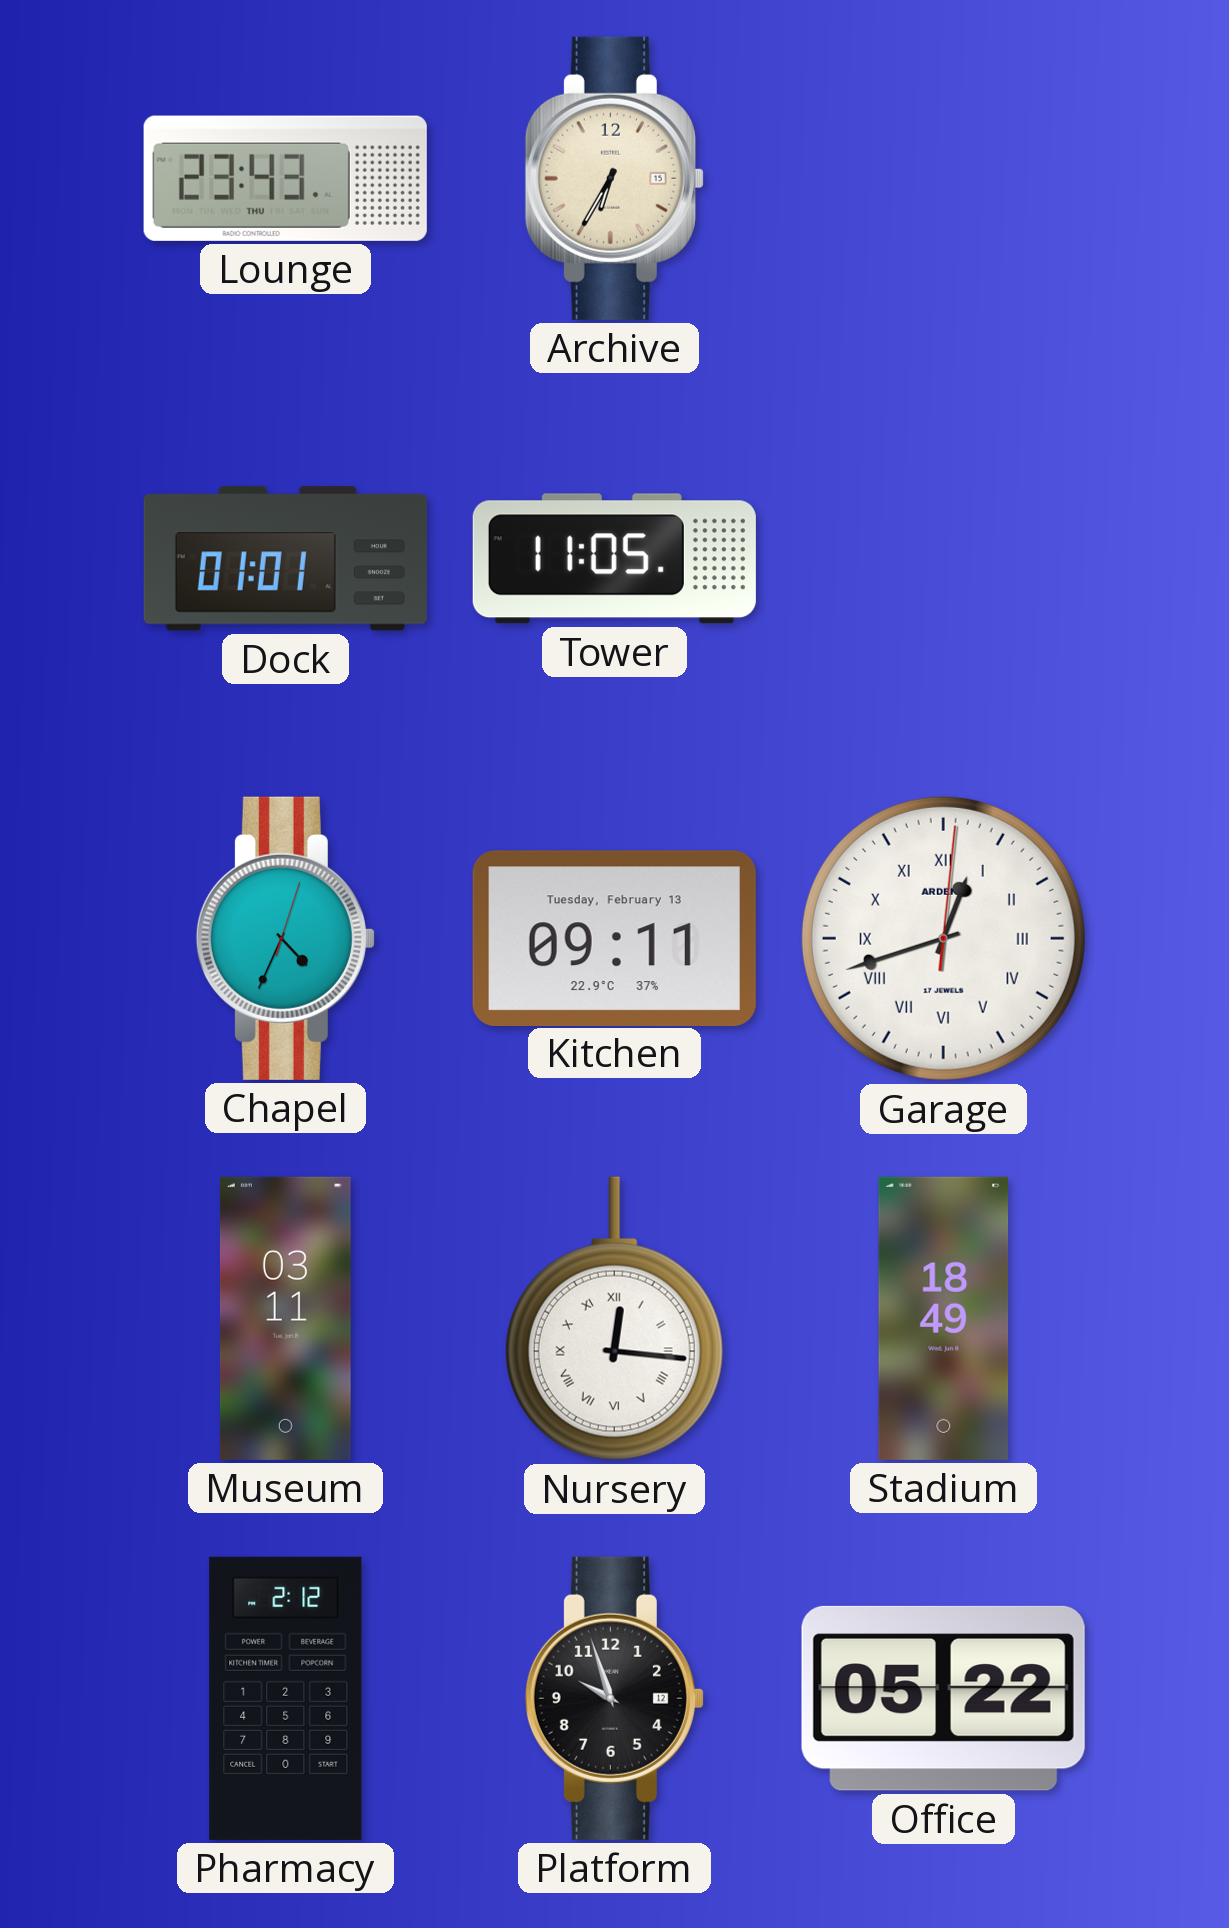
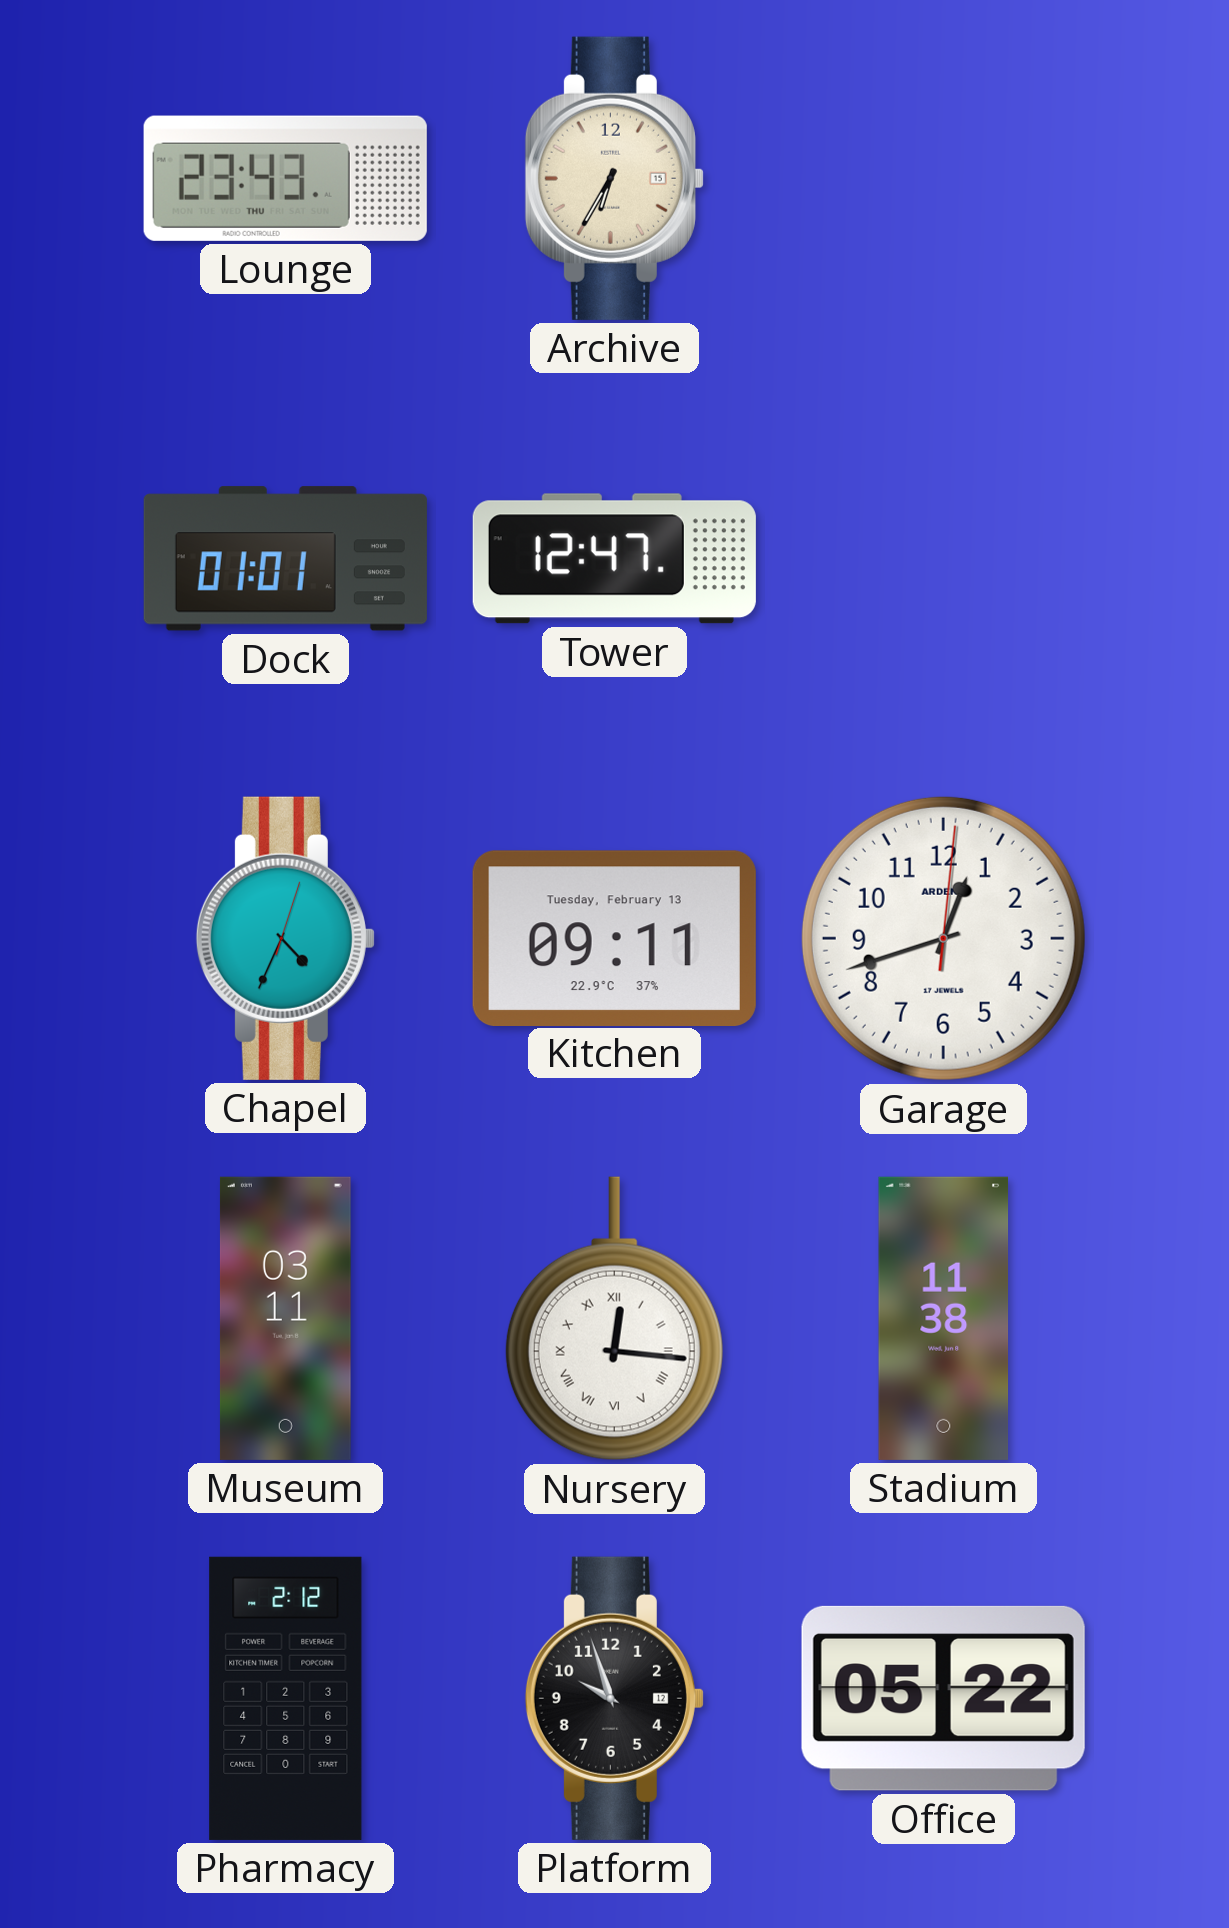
Tower: 11:05 -> 12:47
Garage numerals: Roman -> Arabic
Stadium: 18:49 -> 11:38
